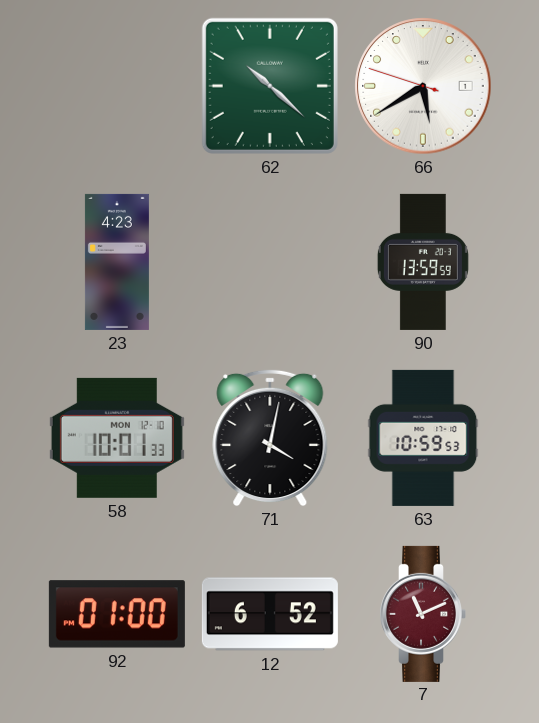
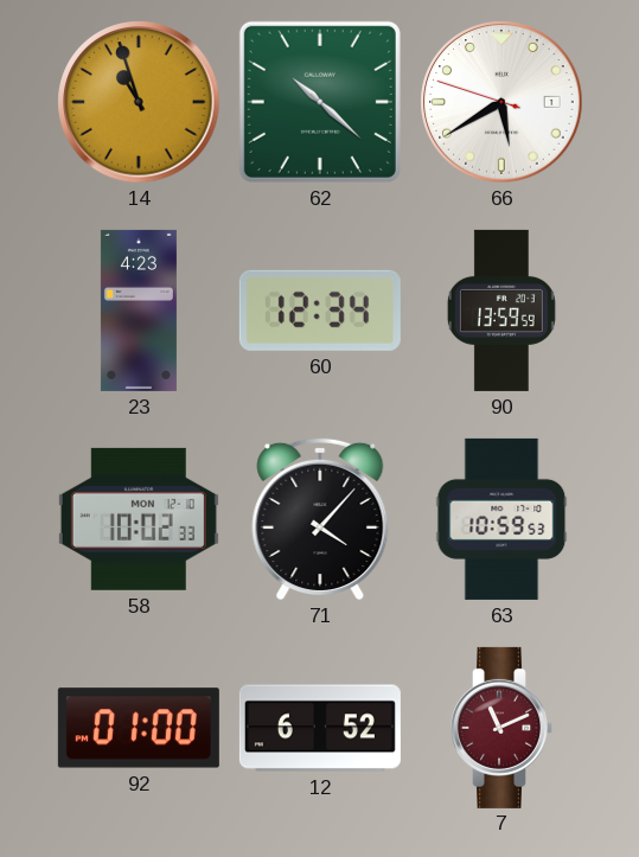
14: none -> 10:57
60: none -> 12:34
58: 10:01 -> 10:02
71: 4:02 -> 4:07
